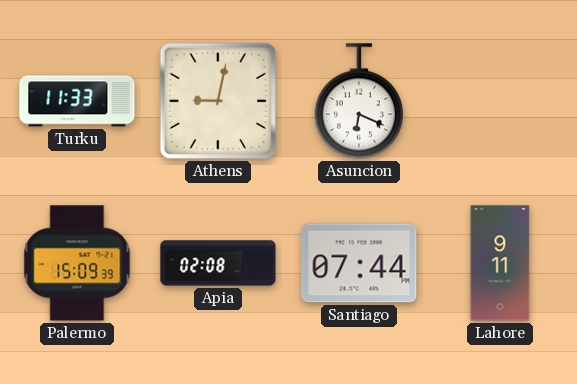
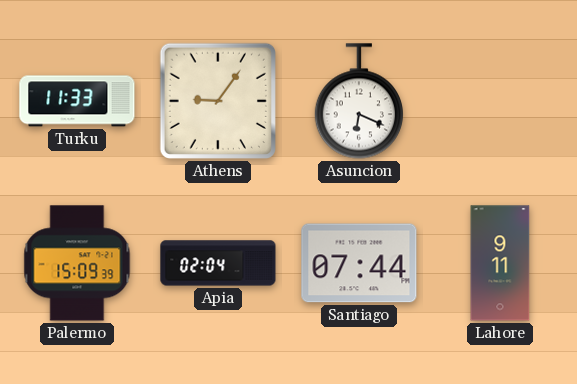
Athens: 9:02 -> 9:06
Apia: 02:08 -> 02:04
